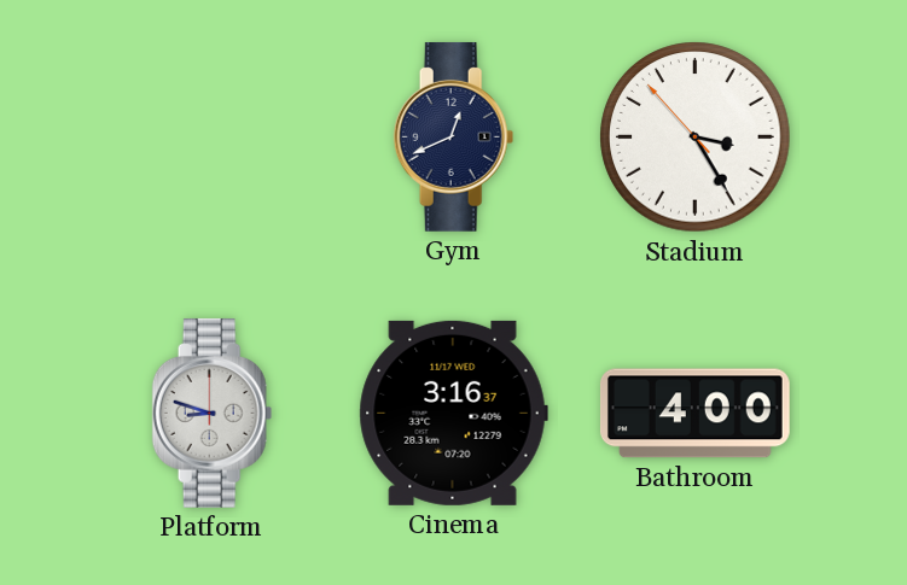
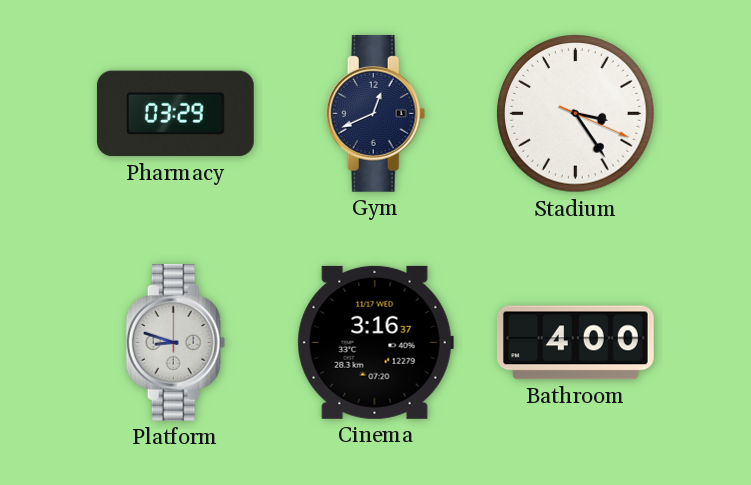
Pharmacy: none -> 03:29
Stadium: 3:24:53 -> 3:24:19
